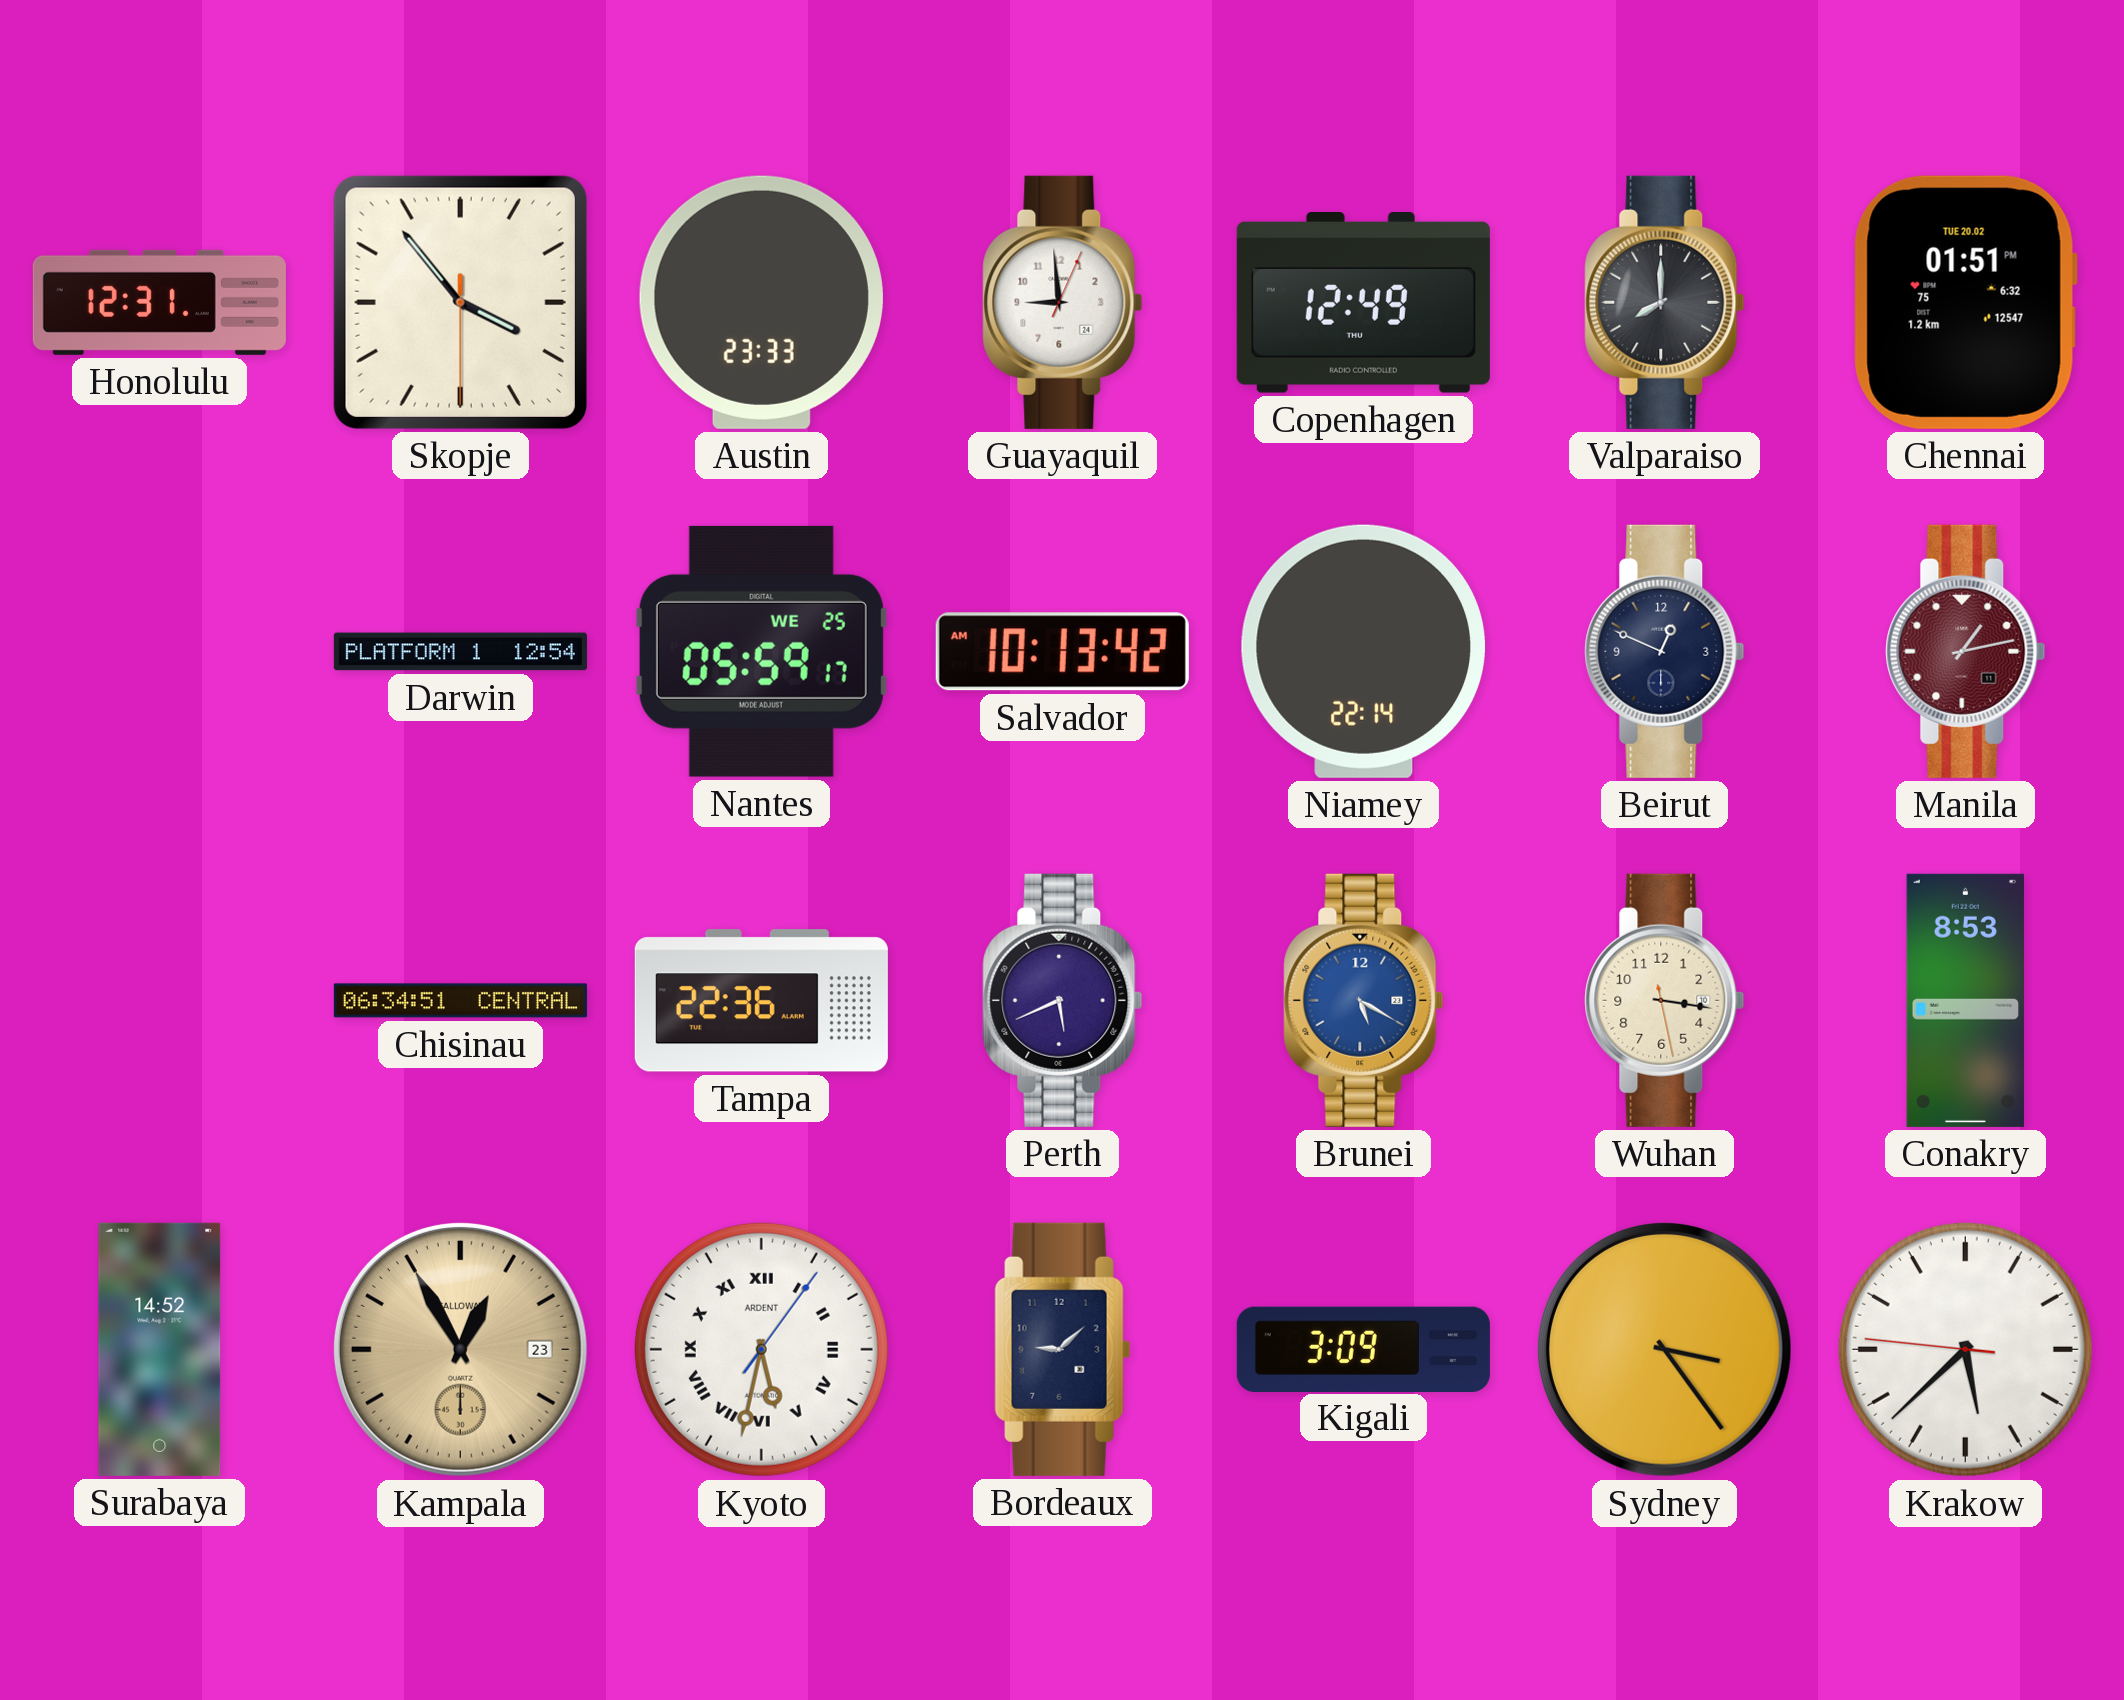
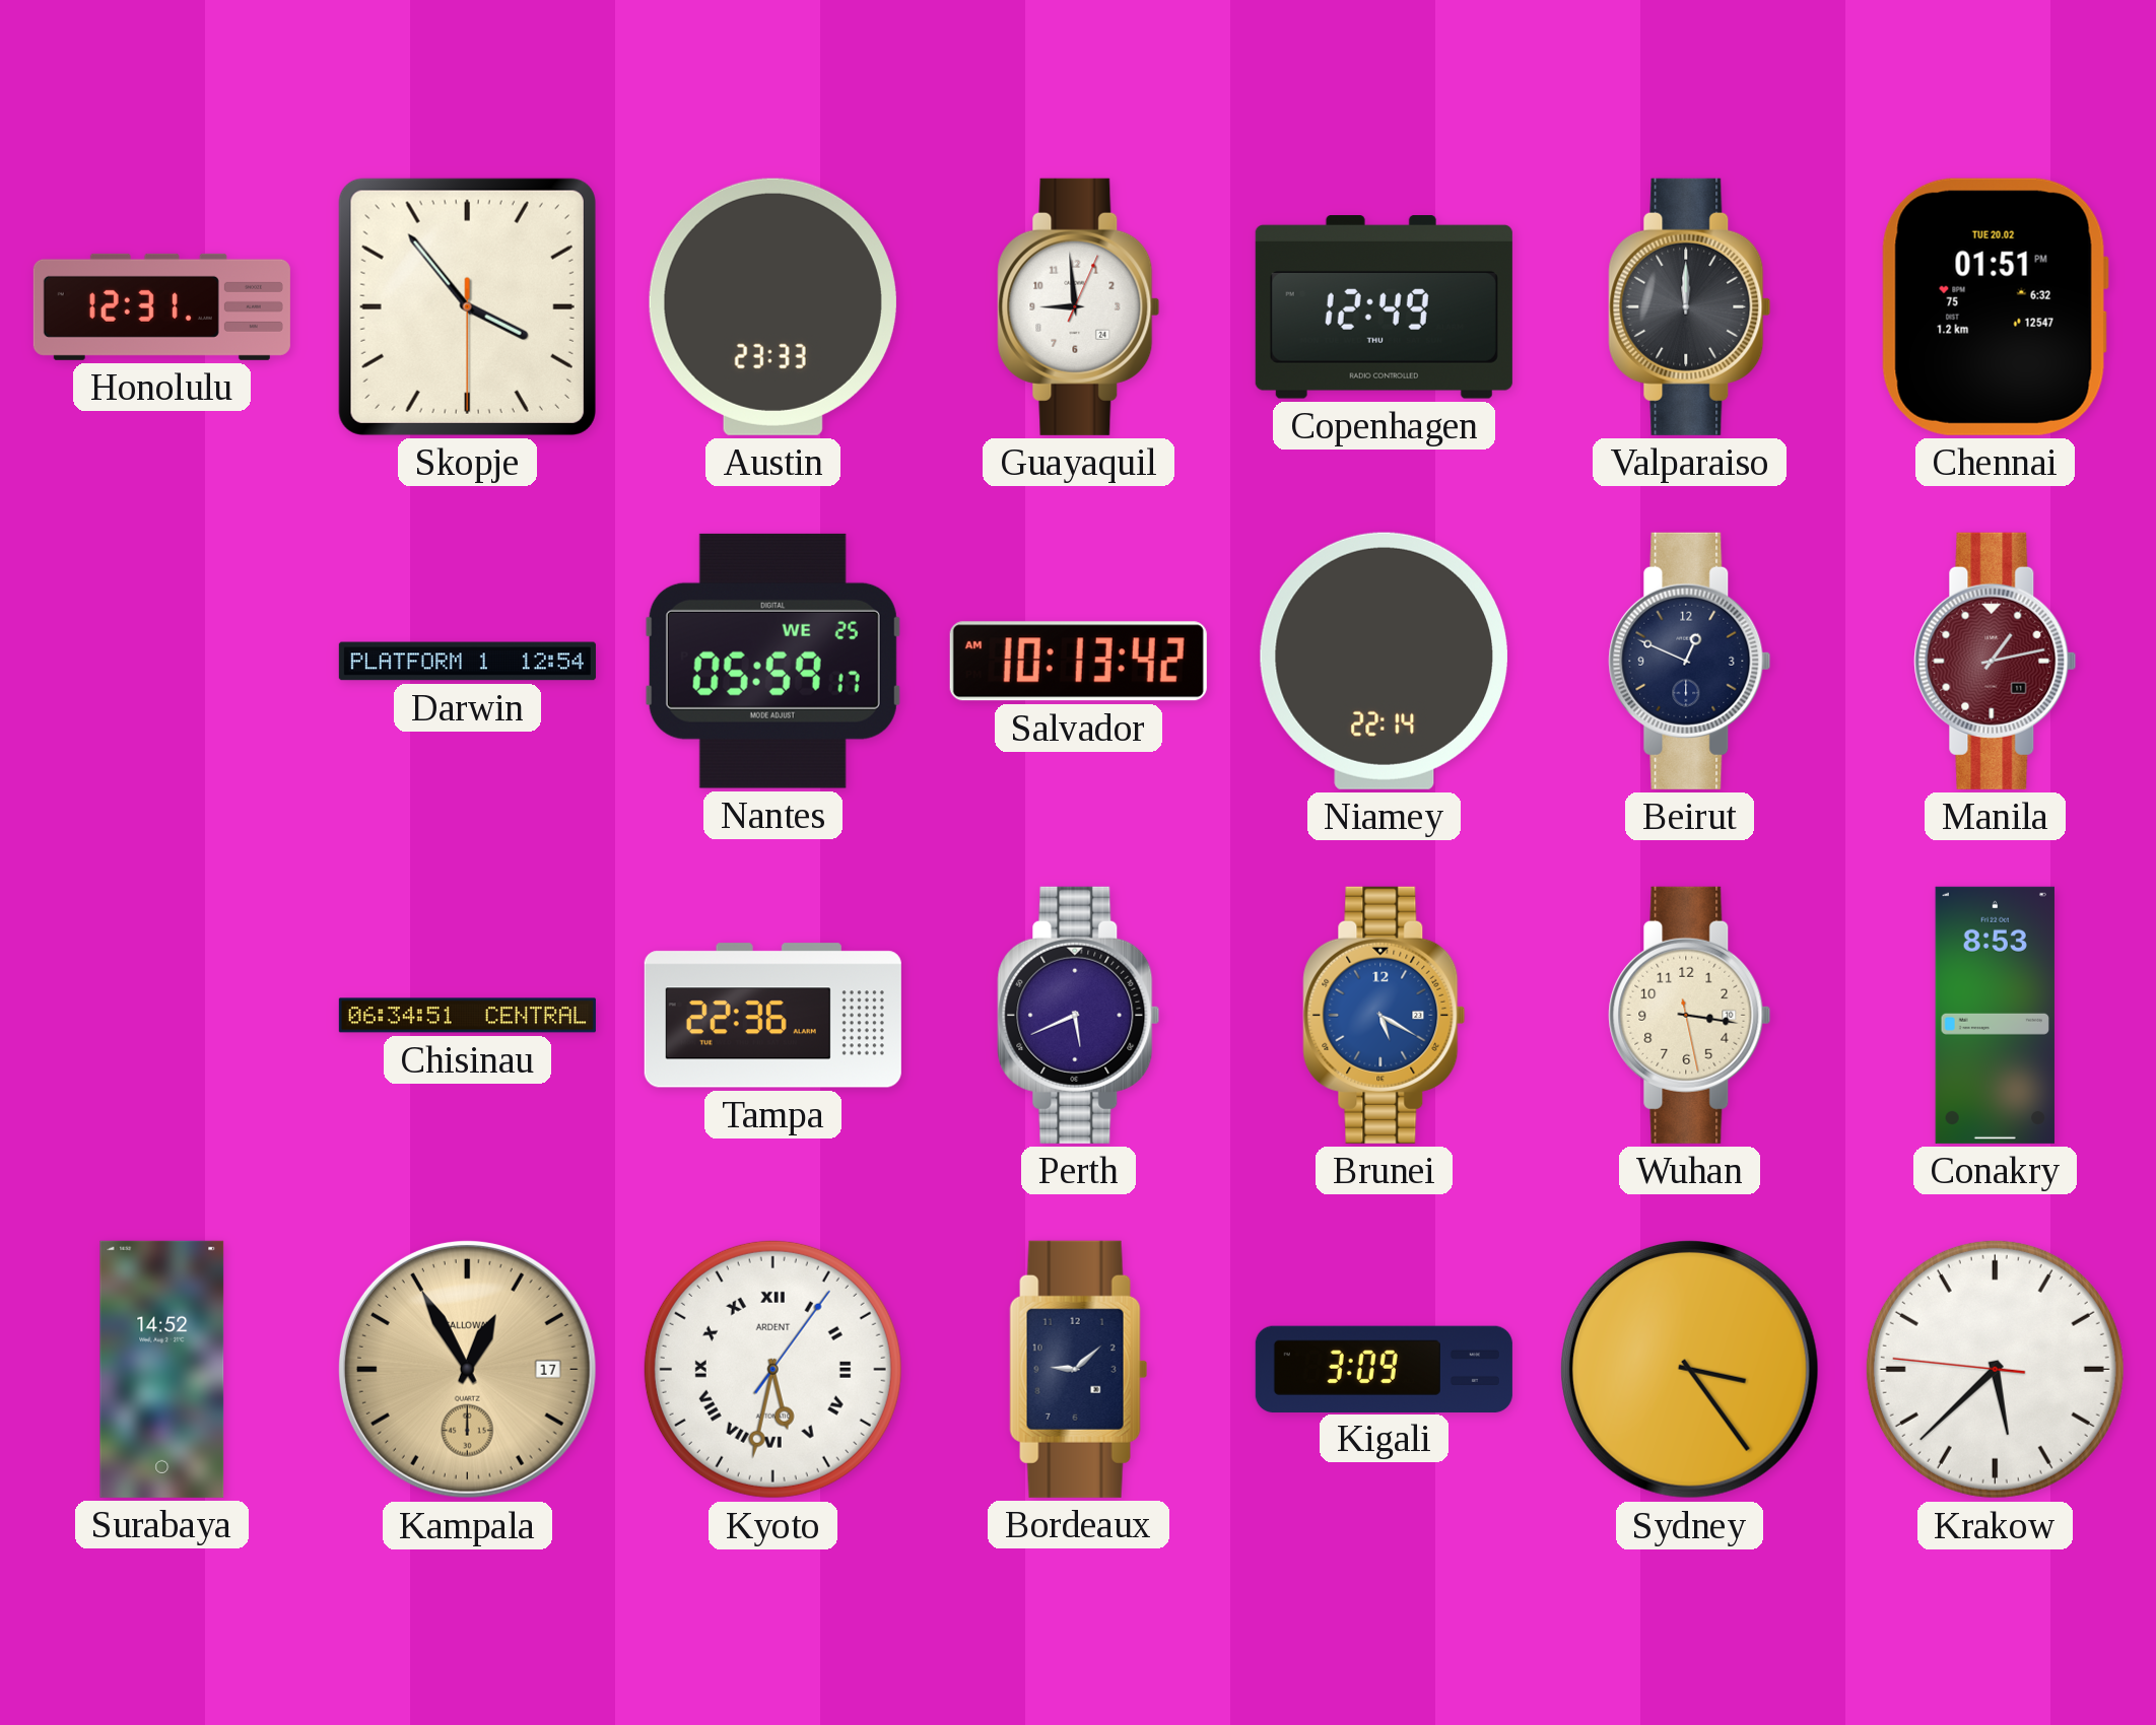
Valparaiso: 8:00 -> 12:00
Kampala date: 23 -> 17
